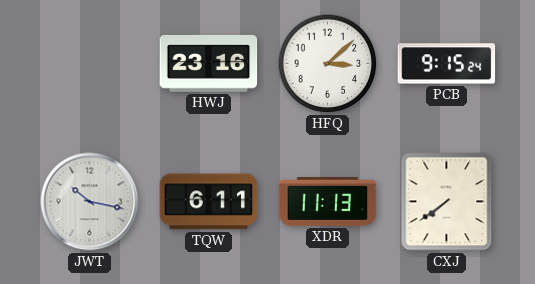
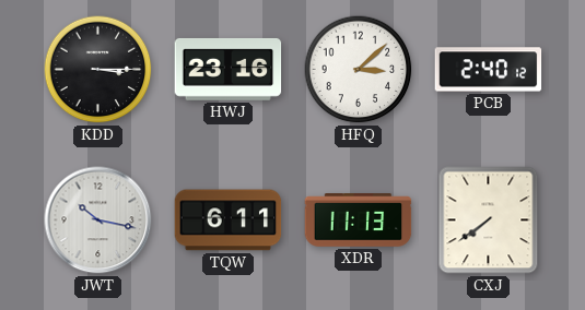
KDD: none -> 3:15
PCB: 9:15 -> 2:40
